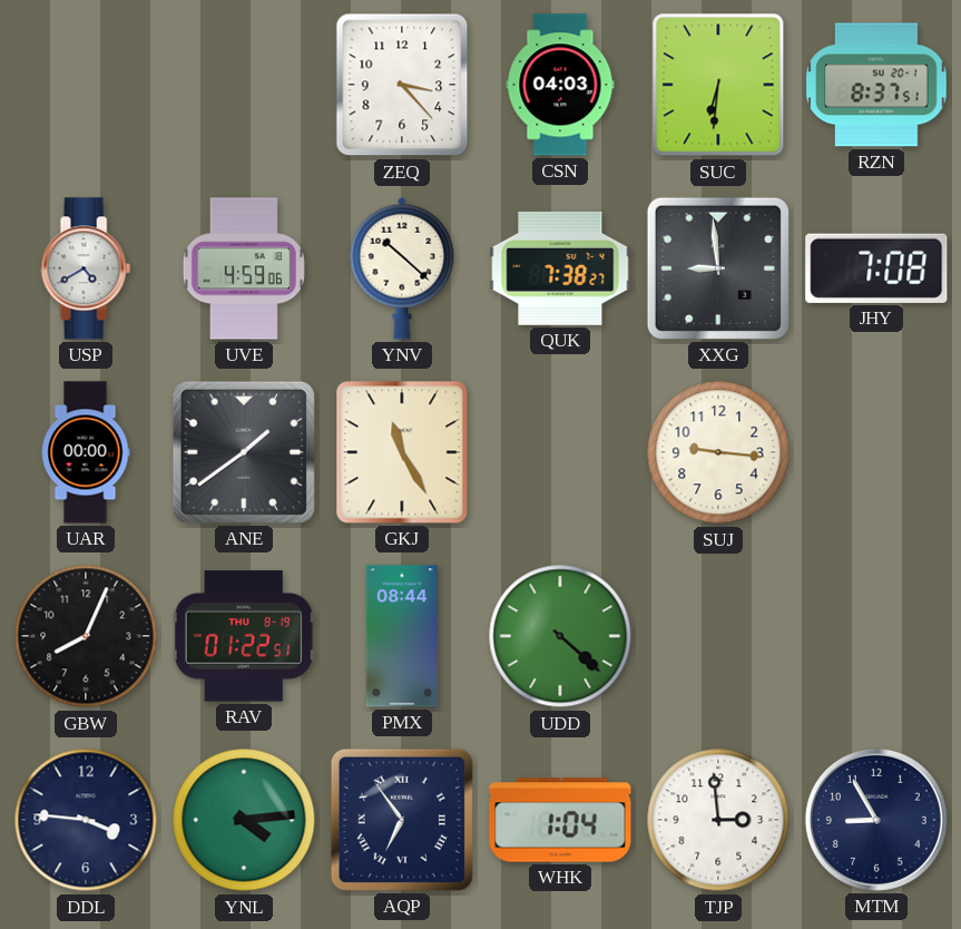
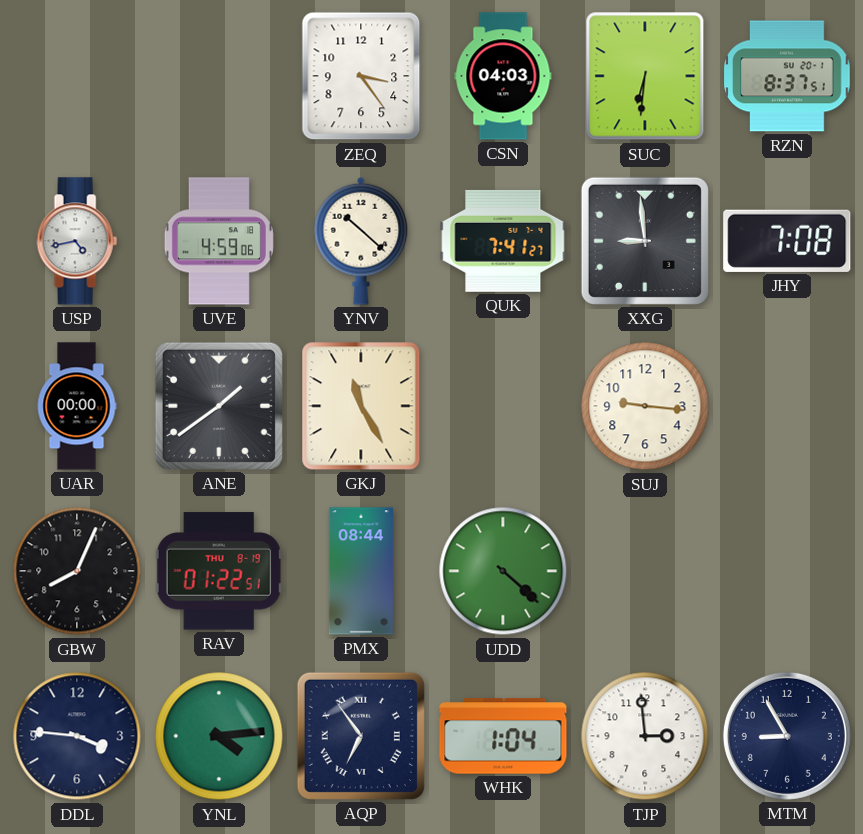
ZEQ: 3:23 -> 3:24
USP: 4:40 -> 4:43
QUK: 7:38 -> 7:41
